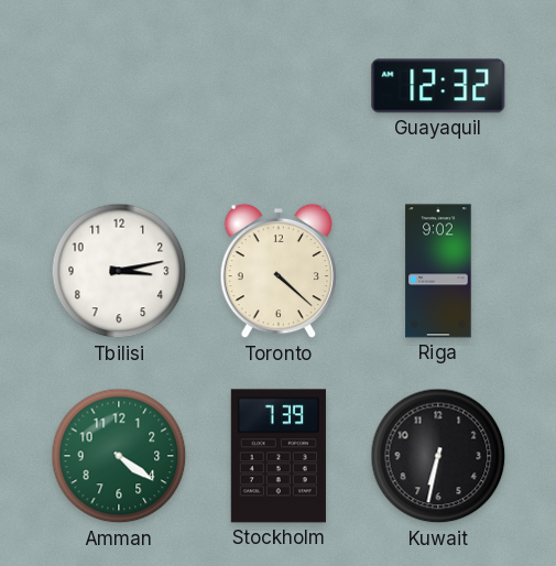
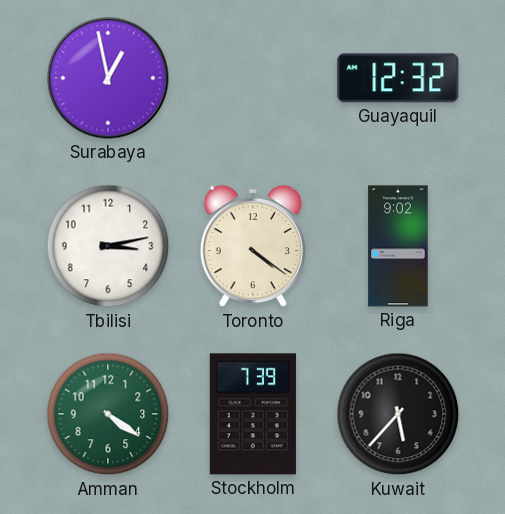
Surabaya: none -> 12:58
Toronto: 4:22 -> 4:21
Kuwait: 6:32 -> 5:37
